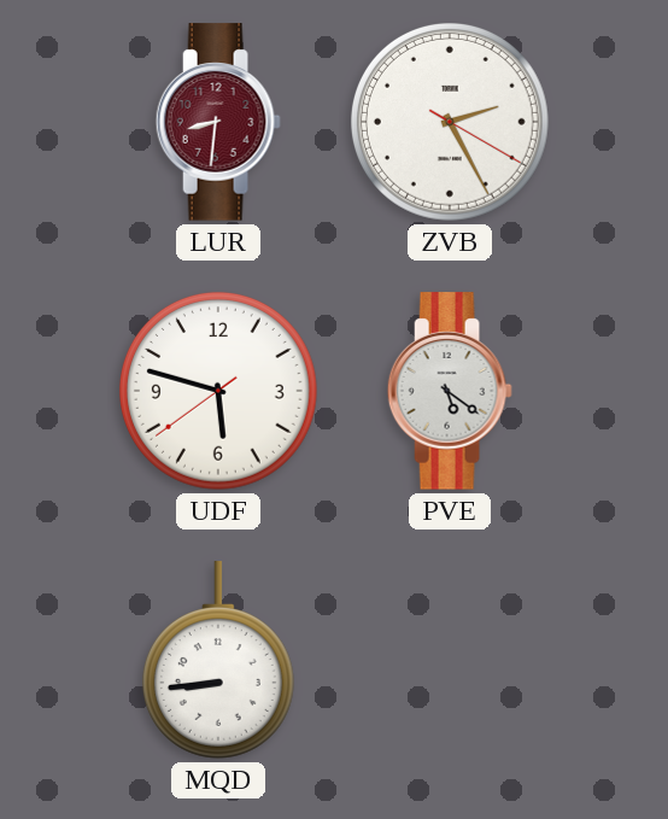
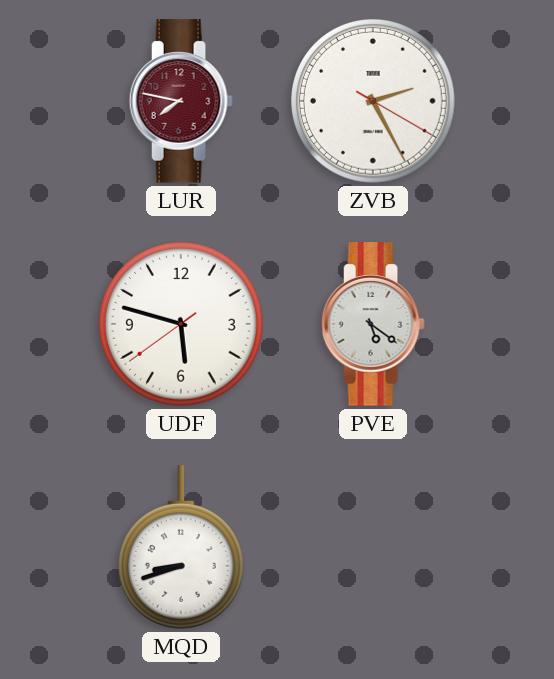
LUR: 8:31 -> 7:47
MQD: 8:44 -> 8:42
